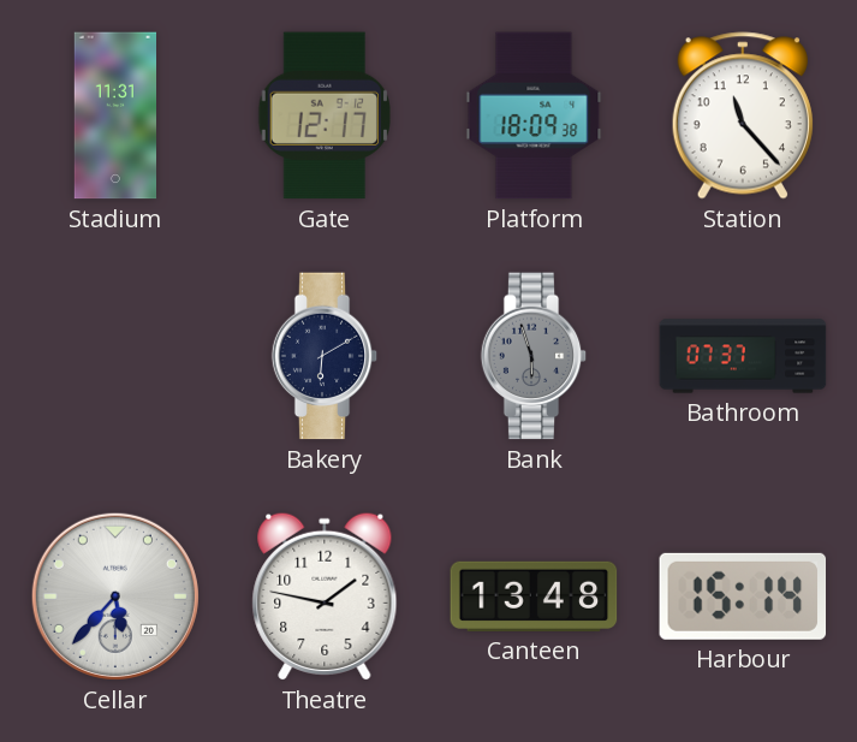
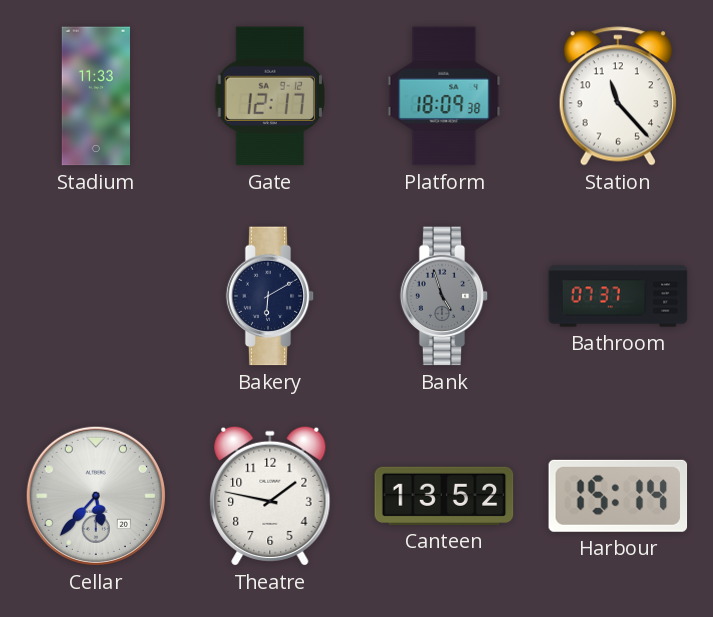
Stadium: 11:31 -> 11:33
Bank: 5:57 -> 4:57
Canteen: 13:48 -> 13:52
